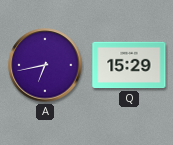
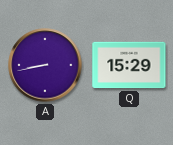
A: 6:43 -> 8:43
